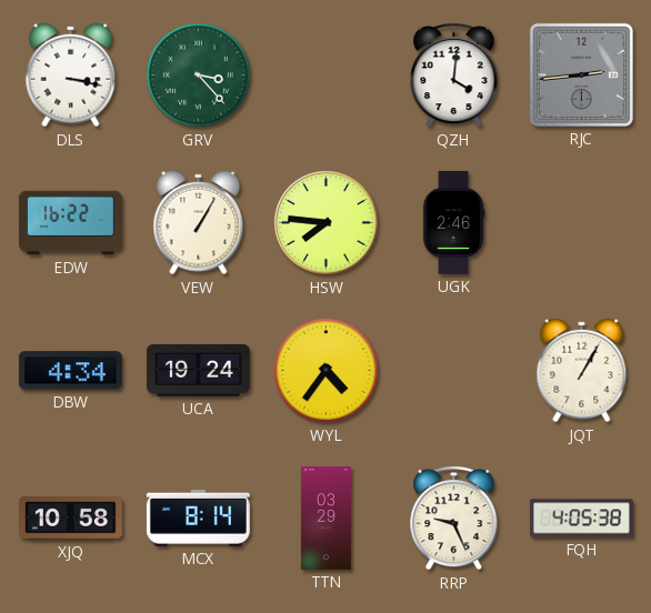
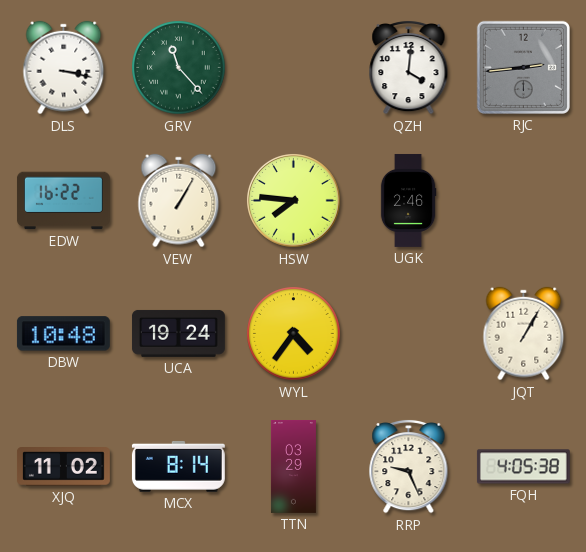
GRV: 3:23 -> 11:23
DBW: 4:34 -> 10:48
XJQ: 10:58 -> 11:02
